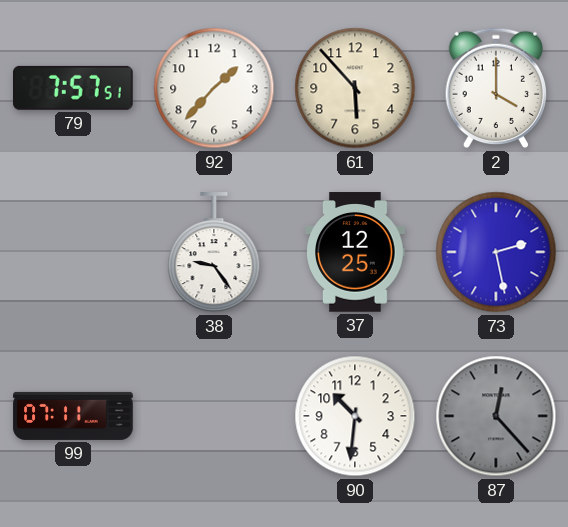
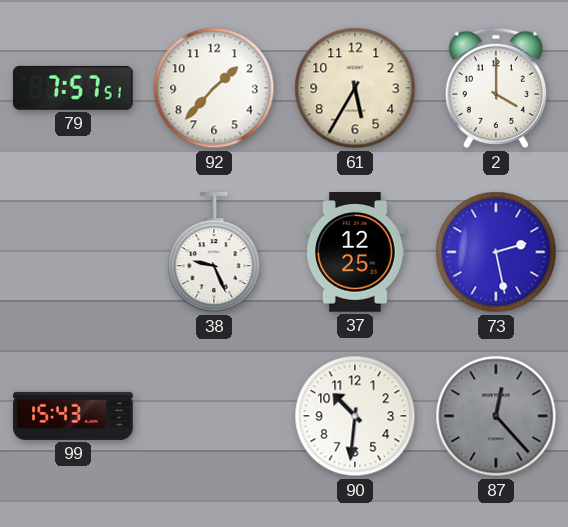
61: 5:53 -> 5:35
38: 9:24 -> 9:26
99: 07:11 -> 15:43
